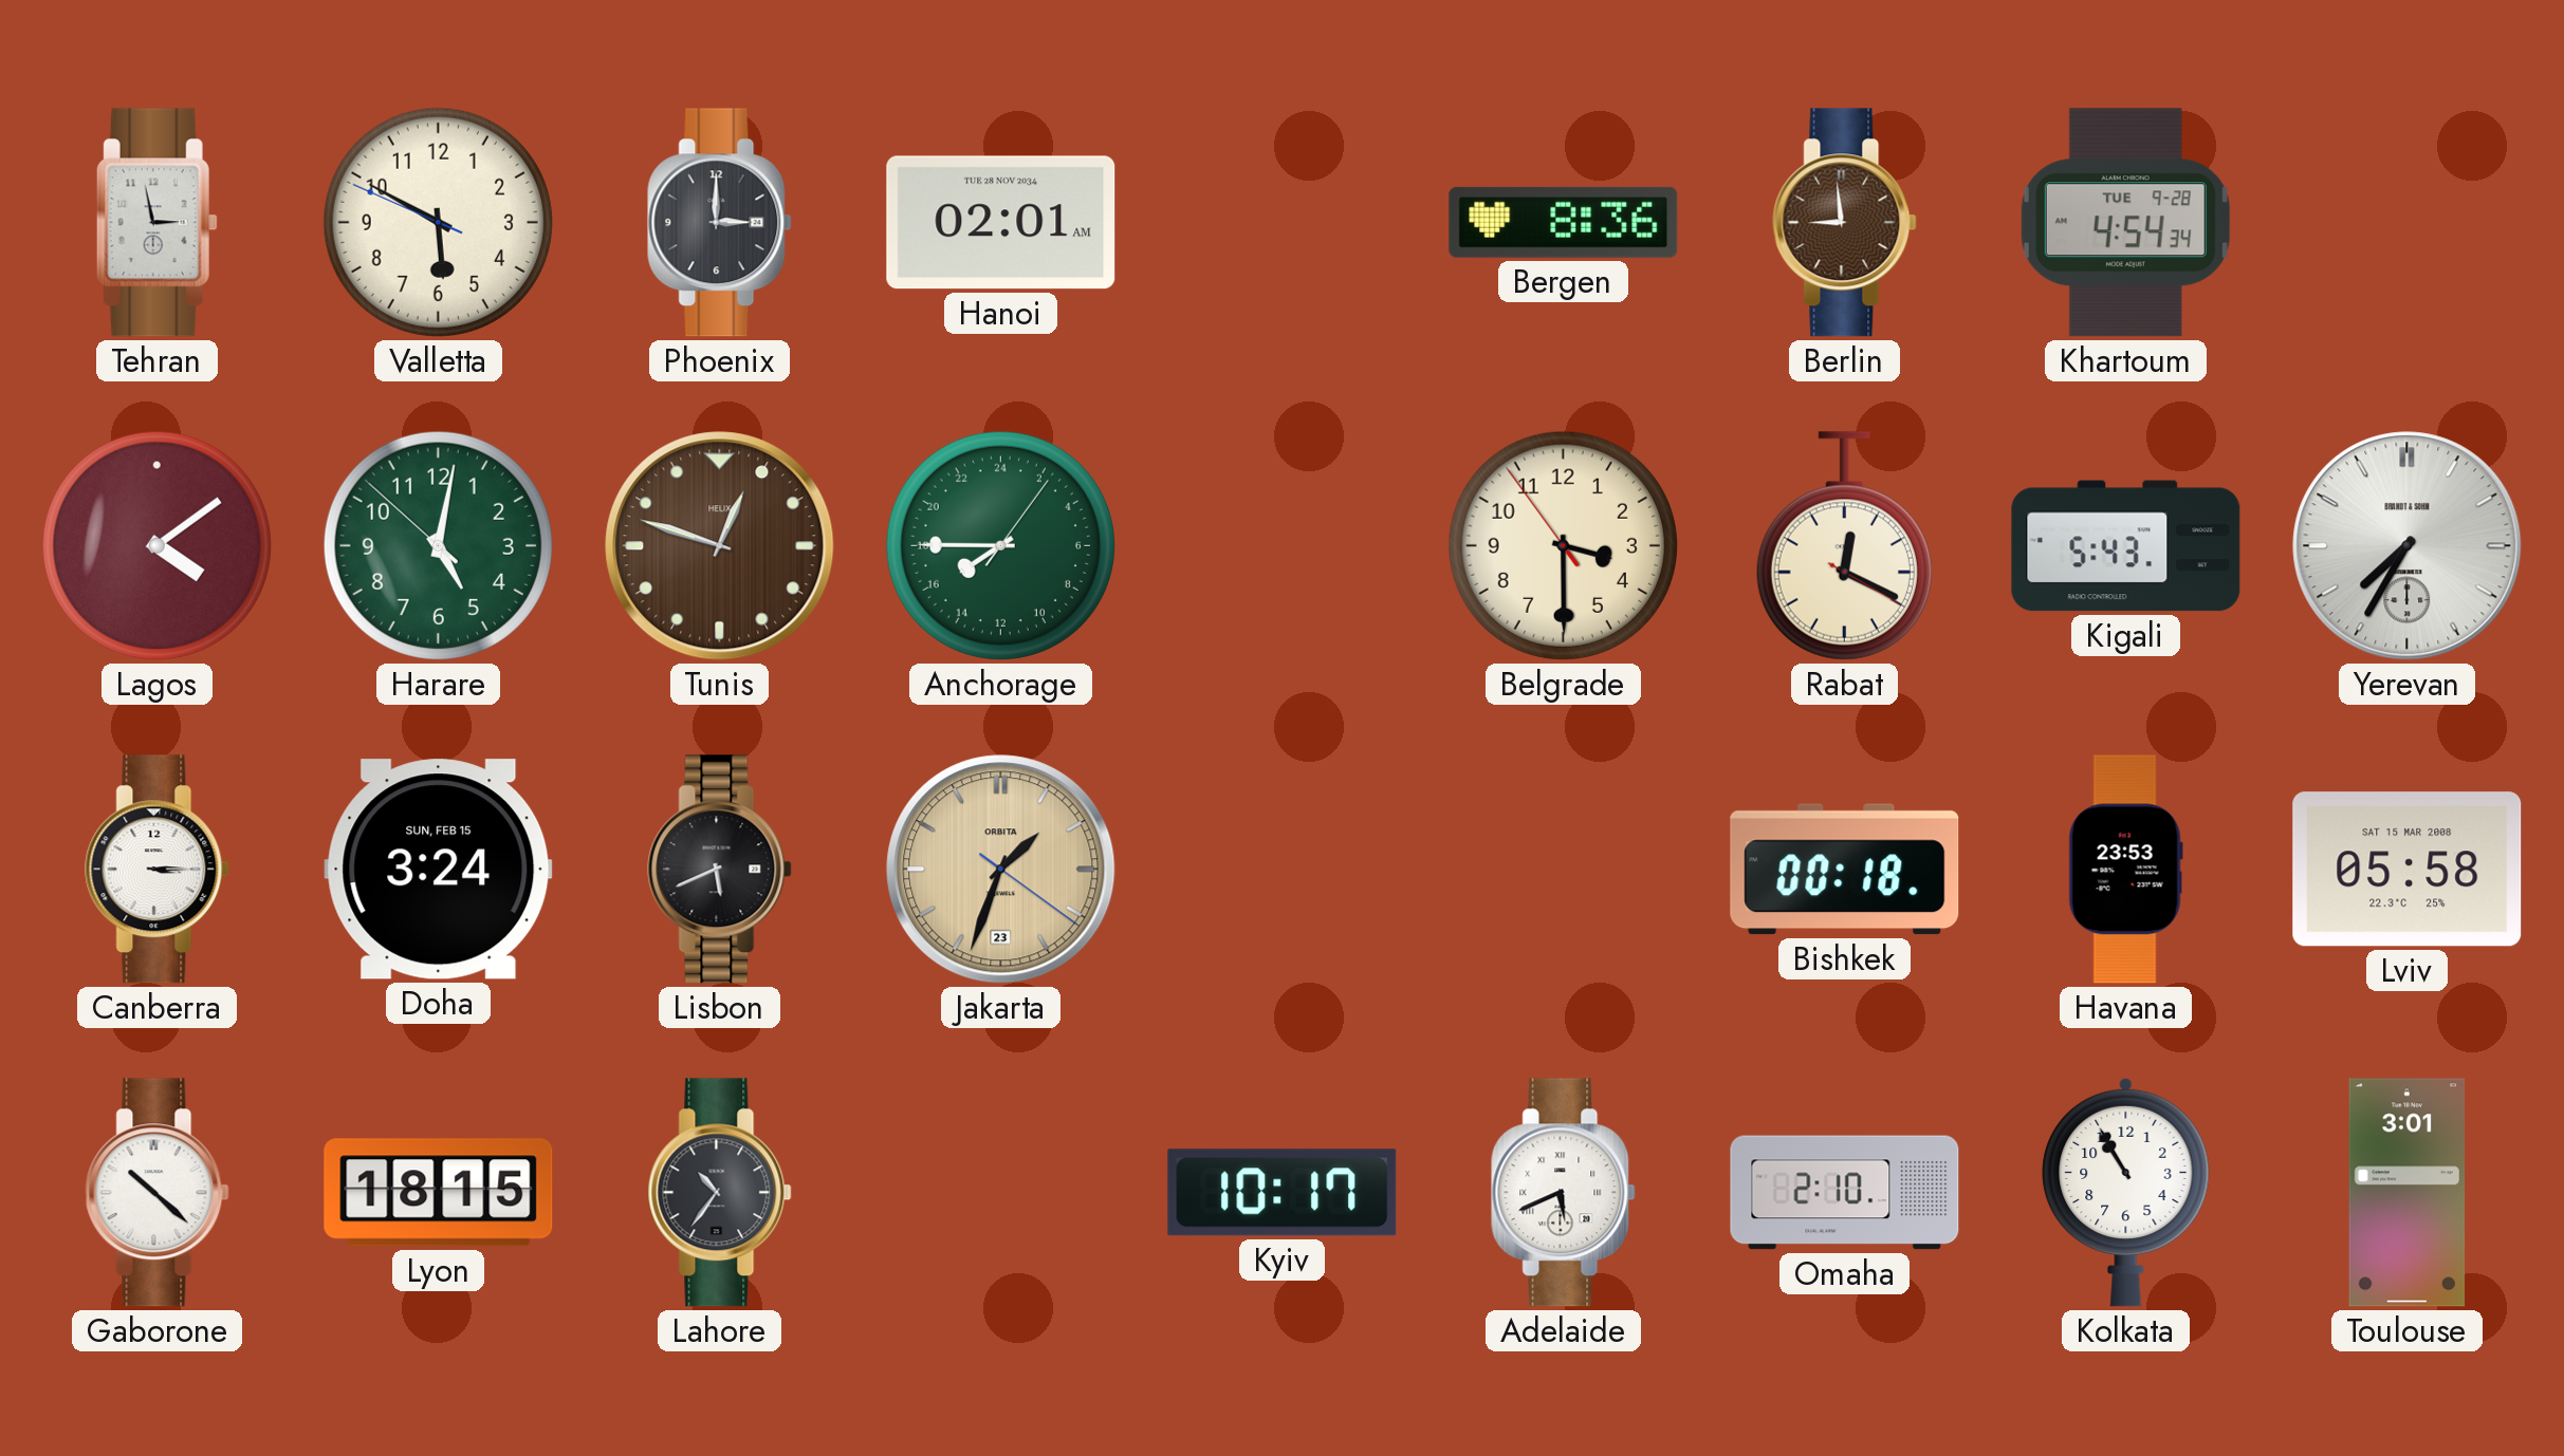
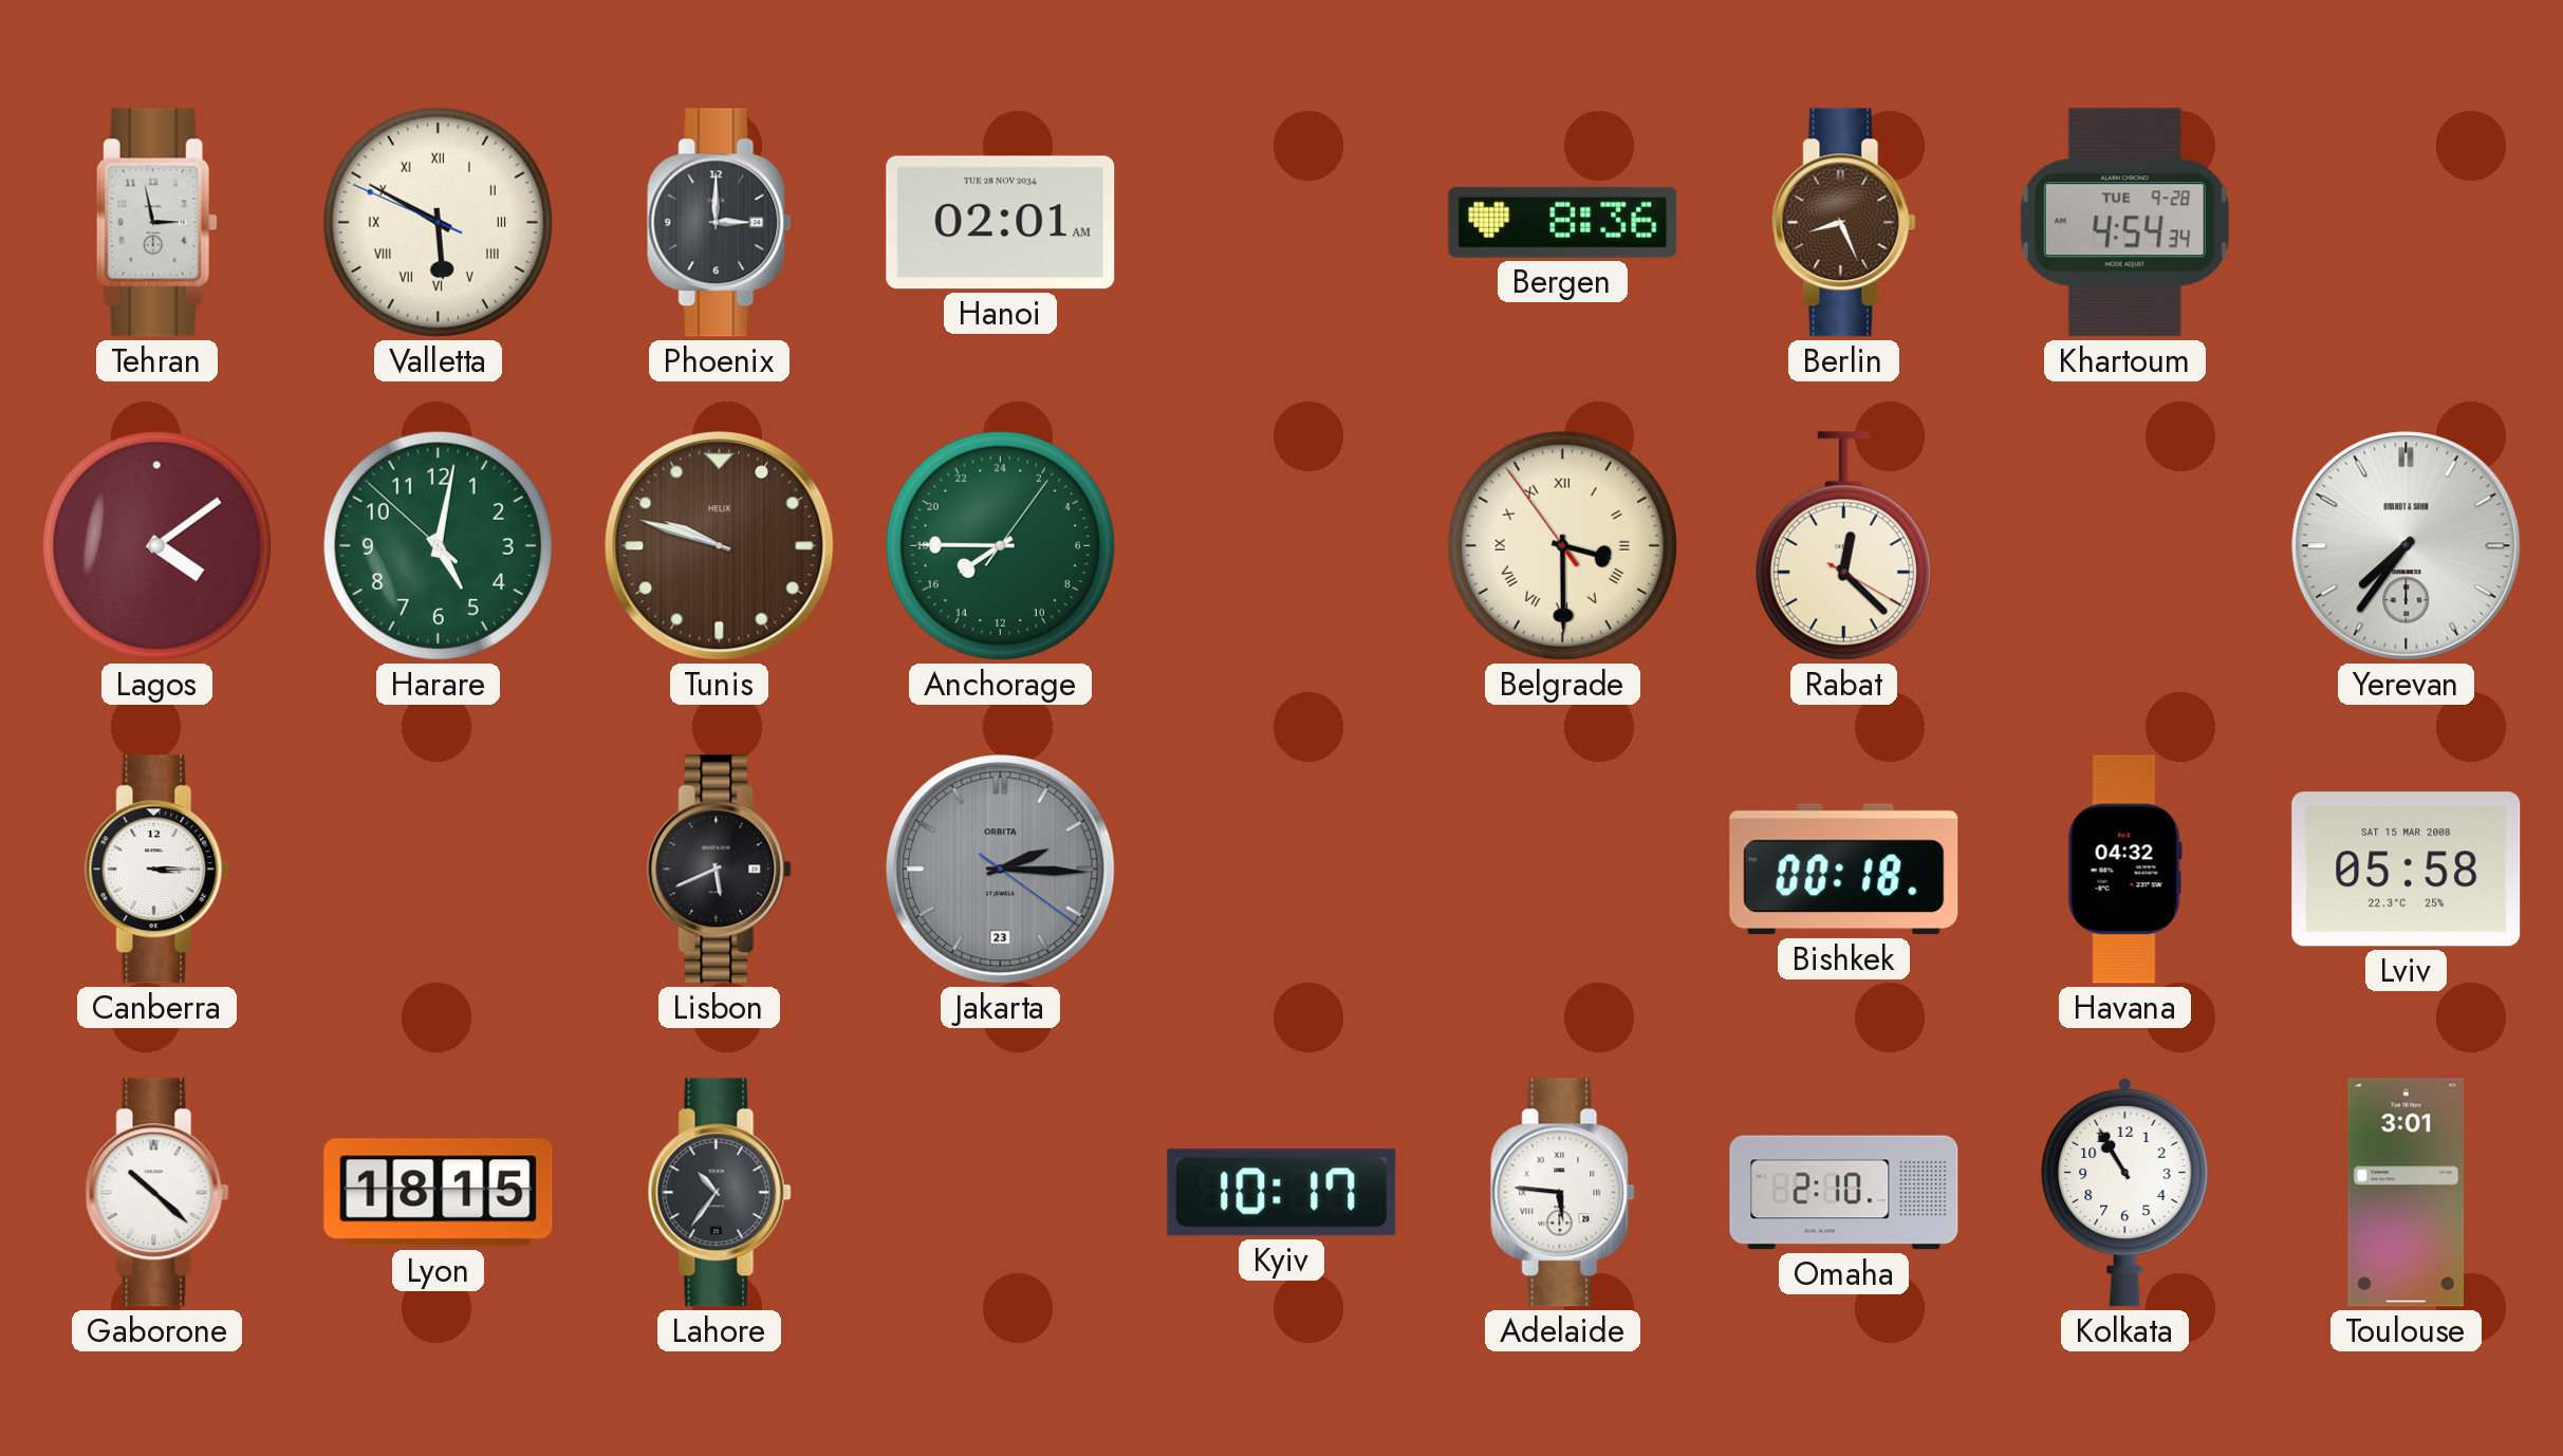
Valletta numerals: Arabic -> Roman
Berlin: 8:59 -> 8:26
Tunis: 12:48 -> 9:48
Belgrade numerals: Arabic -> Roman
Rabat: 12:19 -> 12:22
Kigali: 5:43 -> none
Yerevan: 7:35 -> 7:36
Doha: 3:24 -> none
Jakarta: 1:33 -> 2:15
Jakarta dial: champagne -> grey
Havana: 23:53 -> 04:32
Adelaide: 5:41 -> 5:46
